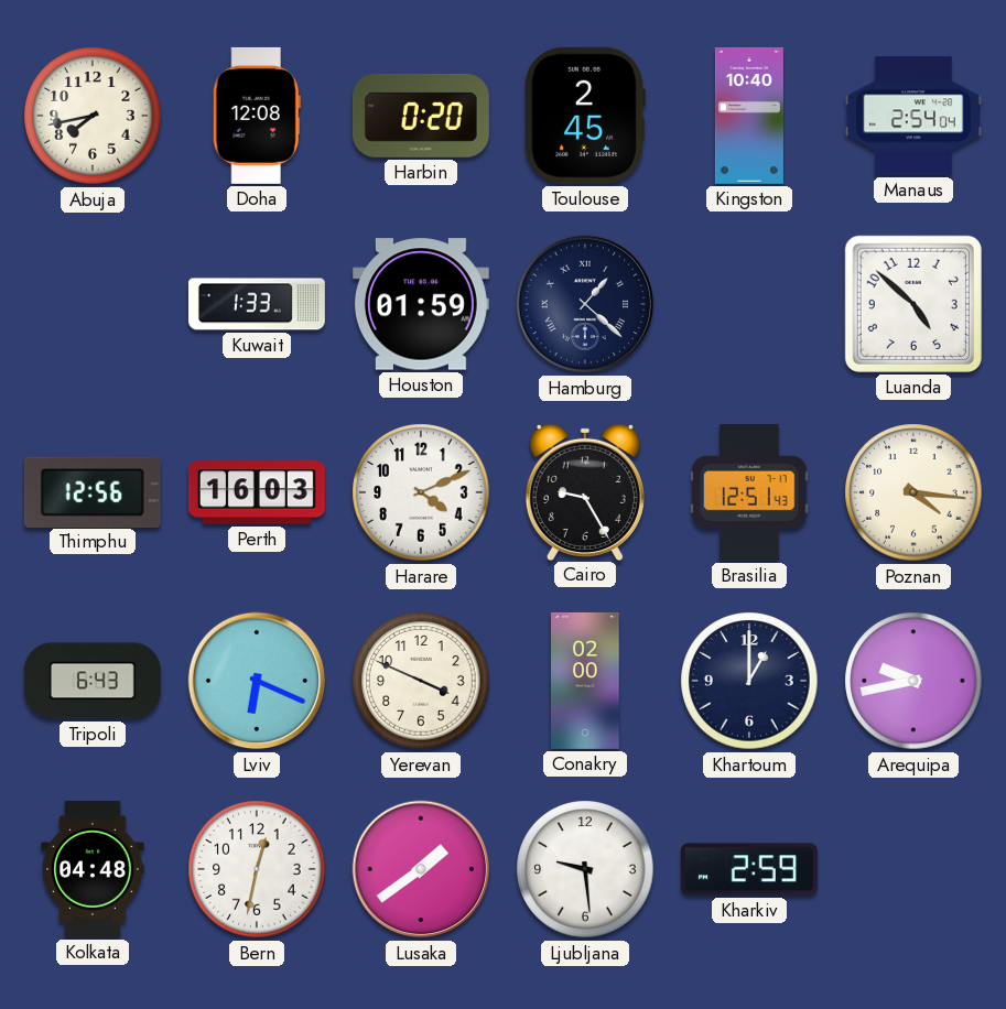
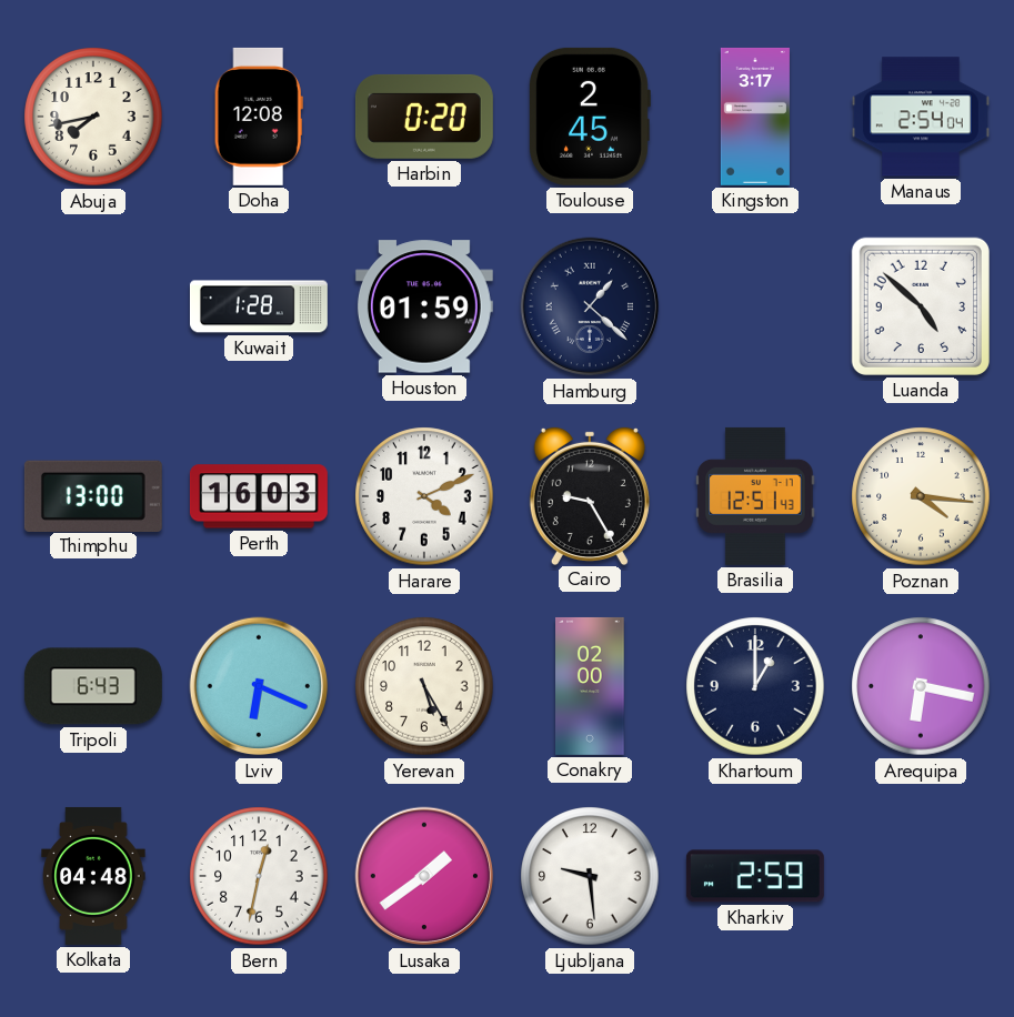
Kingston: 10:40 -> 3:17
Kuwait: 1:33 -> 1:28
Thimphu: 12:56 -> 13:00
Yerevan: 3:49 -> 5:25
Arequipa: 9:43 -> 6:17
